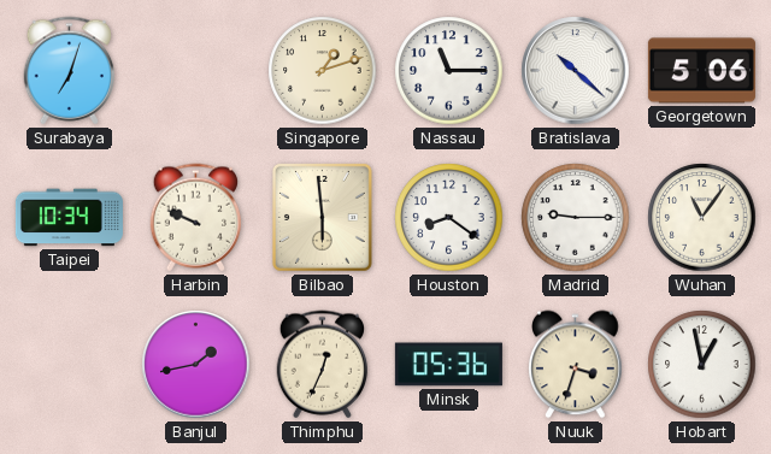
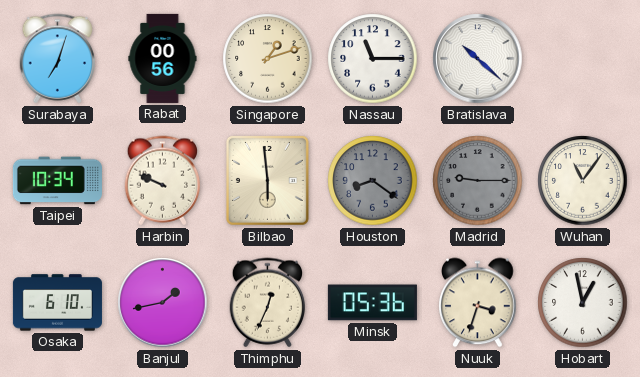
Rabat: none -> 00:56
Georgetown: 5:06 -> none
Houston dial: white -> grey
Madrid dial: white -> grey
Osaka: none -> 6:10
